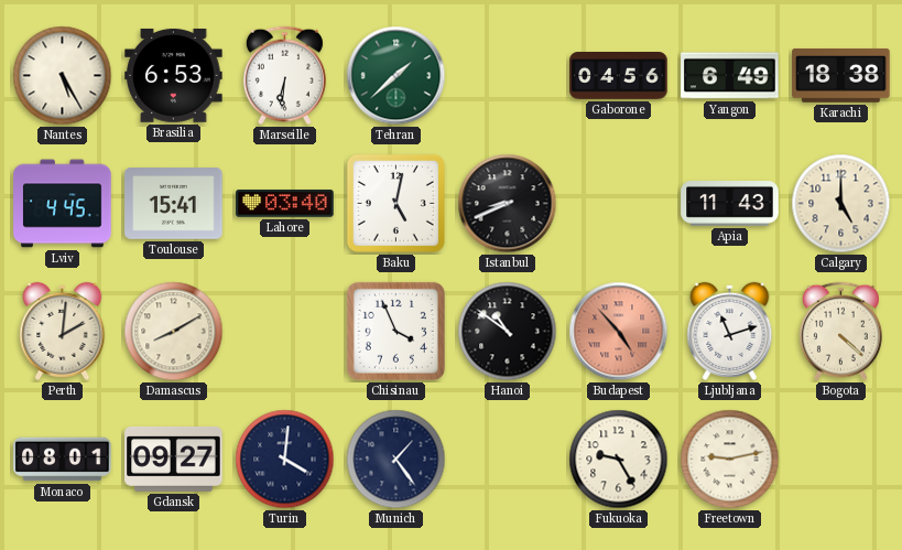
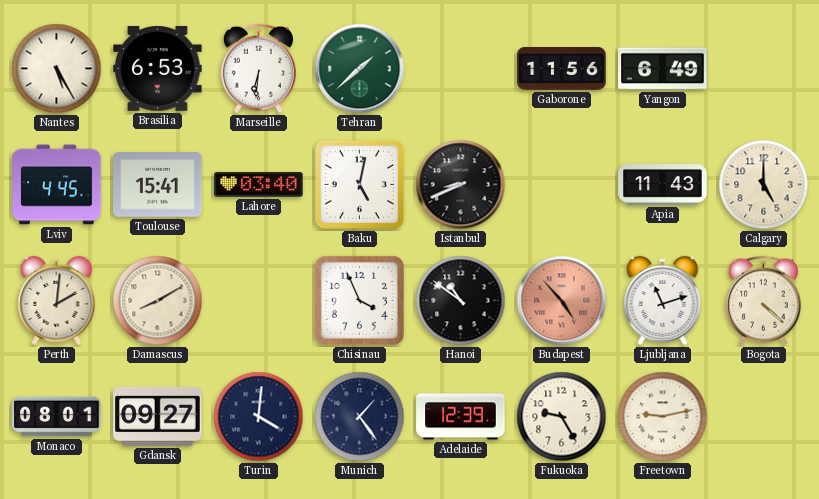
Gaborone: 04:56 -> 11:56
Karachi: 18:38 -> none
Adelaide: none -> 12:39
